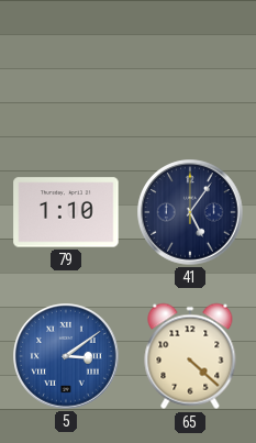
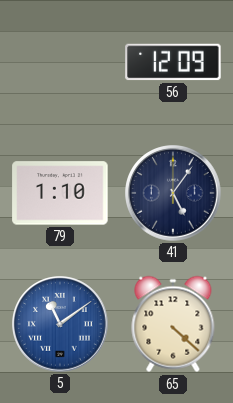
56: none -> 12:09
5: 3:09 -> 11:09
